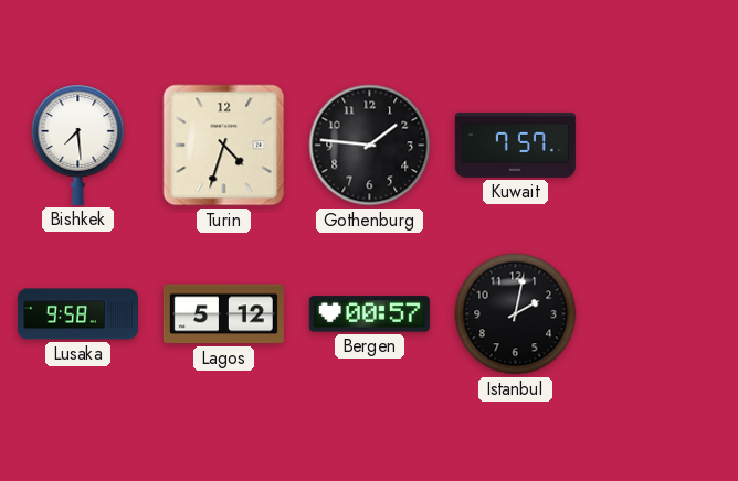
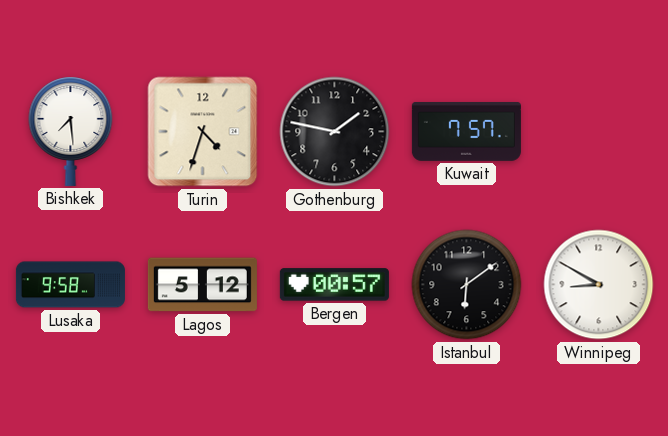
Gothenburg: 1:46 -> 1:47
Istanbul: 2:02 -> 6:09
Winnipeg: none -> 8:50
